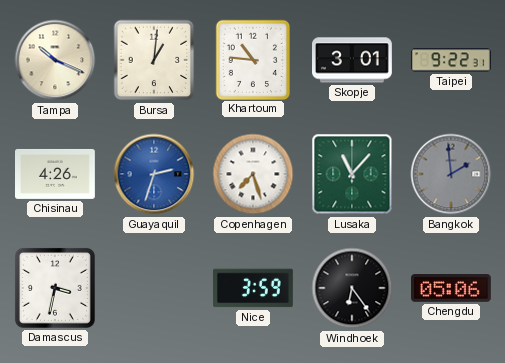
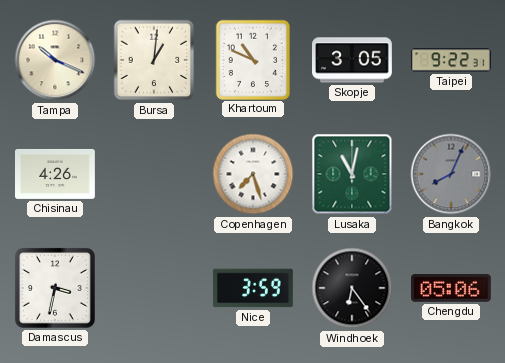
Khartoum: 10:46 -> 10:49
Skopje: 3:01 -> 3:05
Guayaquil: 2:33 -> none
Lusaka: 11:07 -> 11:02
Bangkok: 1:59 -> 8:04
